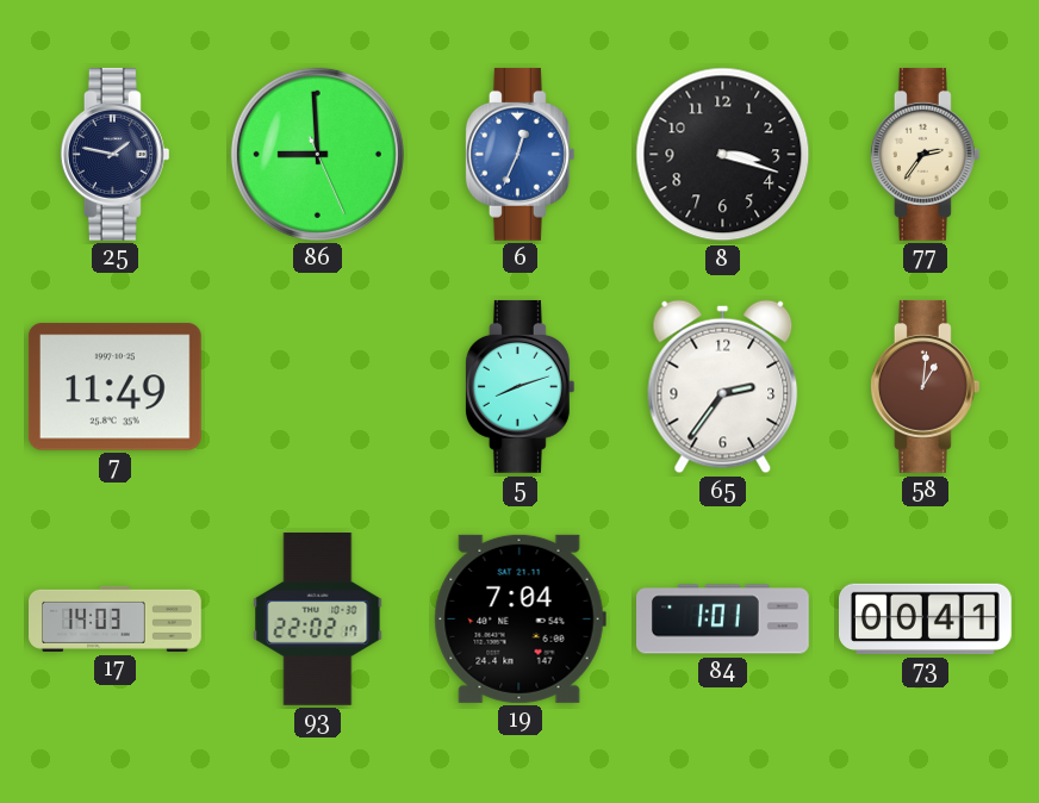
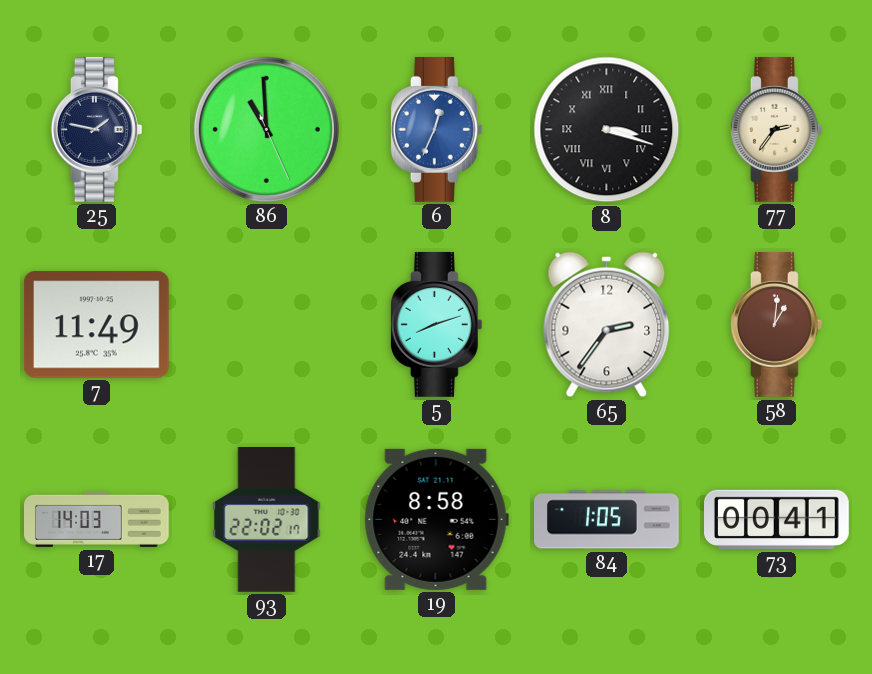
86: 8:59 -> 10:59
8 numerals: Arabic -> Roman
19: 7:04 -> 8:58
84: 1:01 -> 1:05
